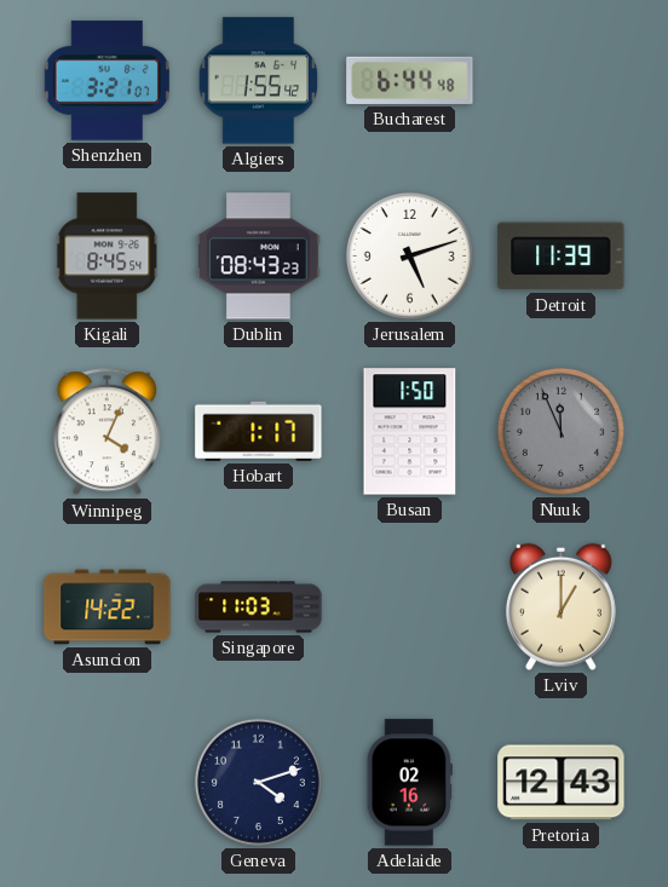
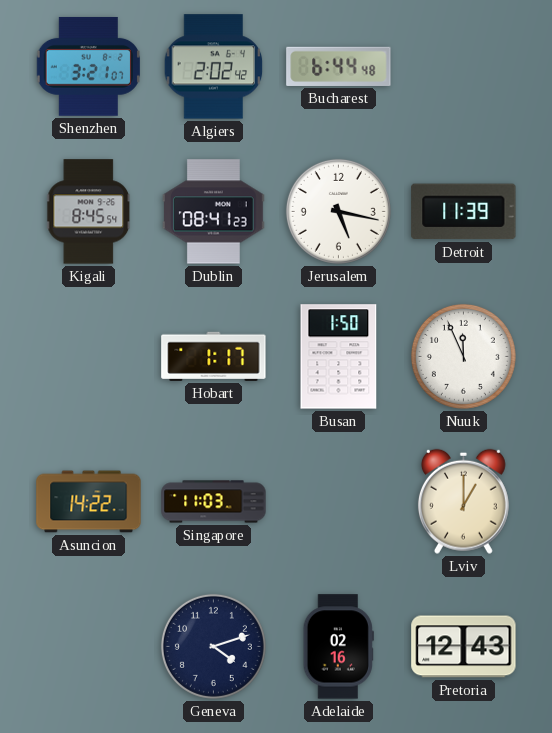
Algiers: 1:55 -> 2:02
Dublin: 08:43 -> 08:41
Jerusalem: 5:12 -> 5:17
Winnipeg: 4:04 -> none
Nuuk dial: grey -> white
